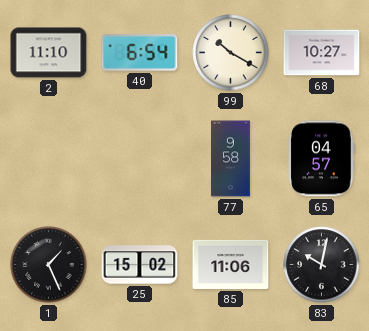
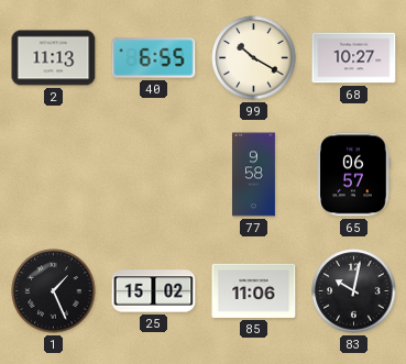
2: 11:10 -> 11:13
40: 6:54 -> 6:55
65: 04:57 -> 06:57
